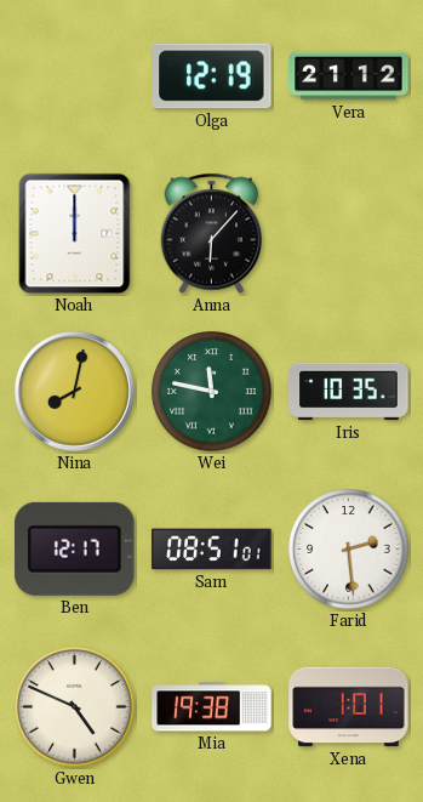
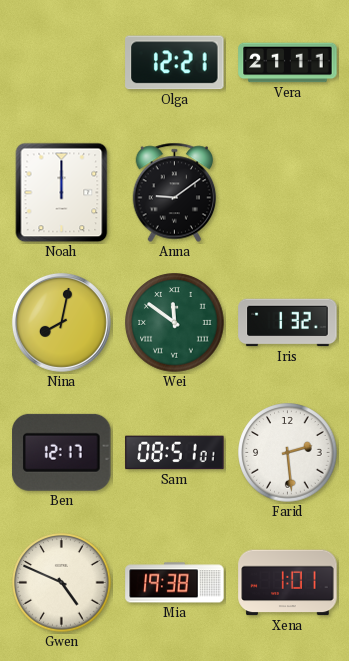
Olga: 12:19 -> 12:21
Vera: 21:12 -> 21:11
Anna: 6:07 -> 9:09
Wei: 11:47 -> 11:51
Iris: 10:35 -> 1:32
